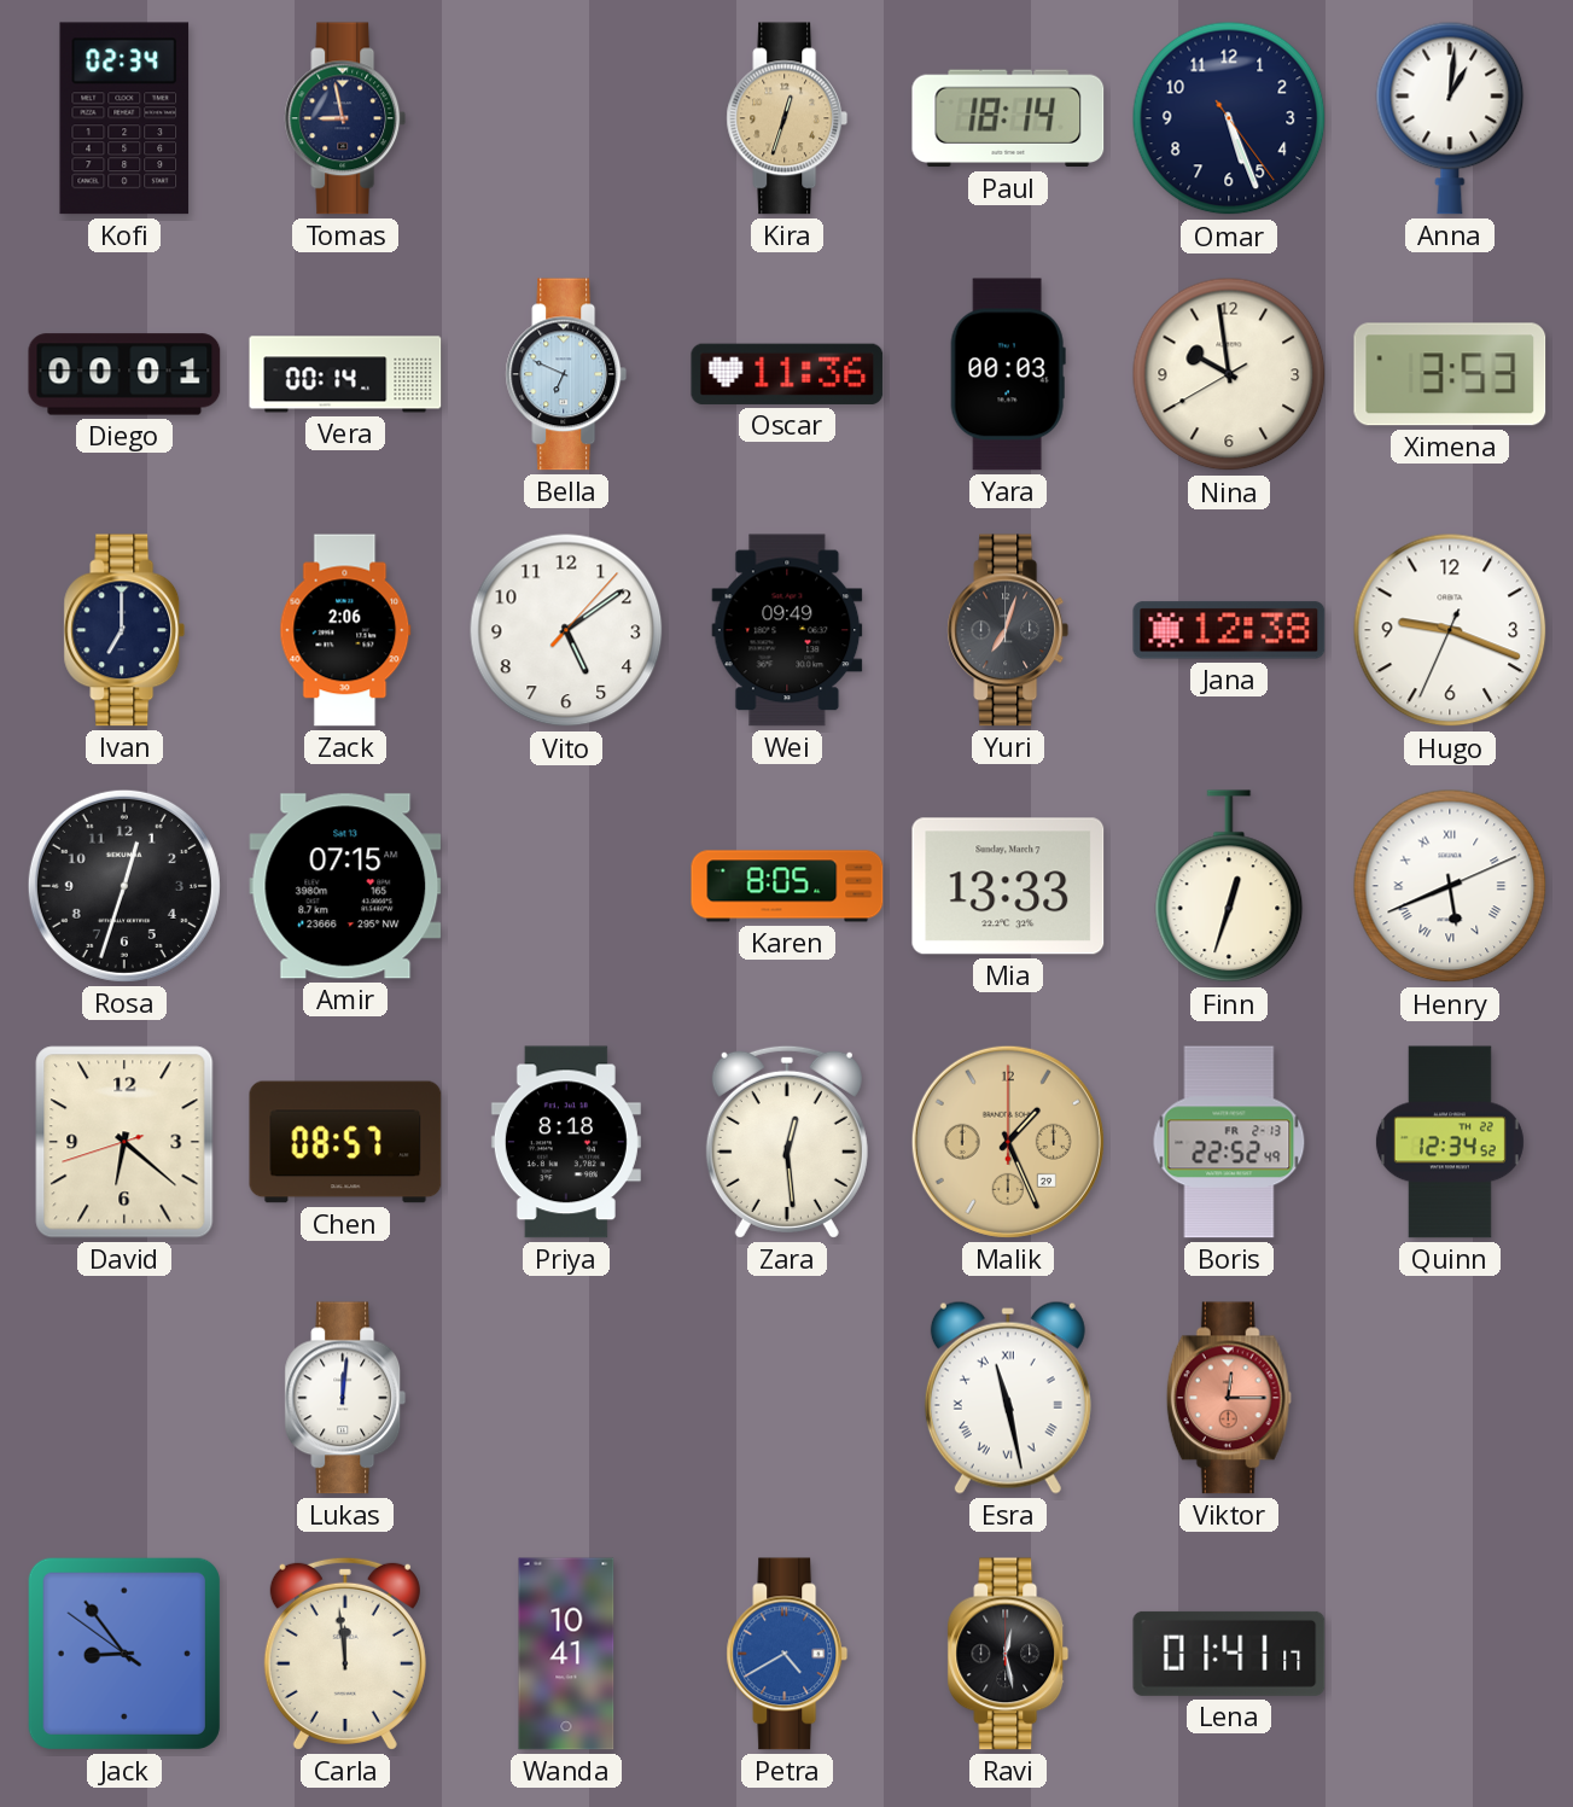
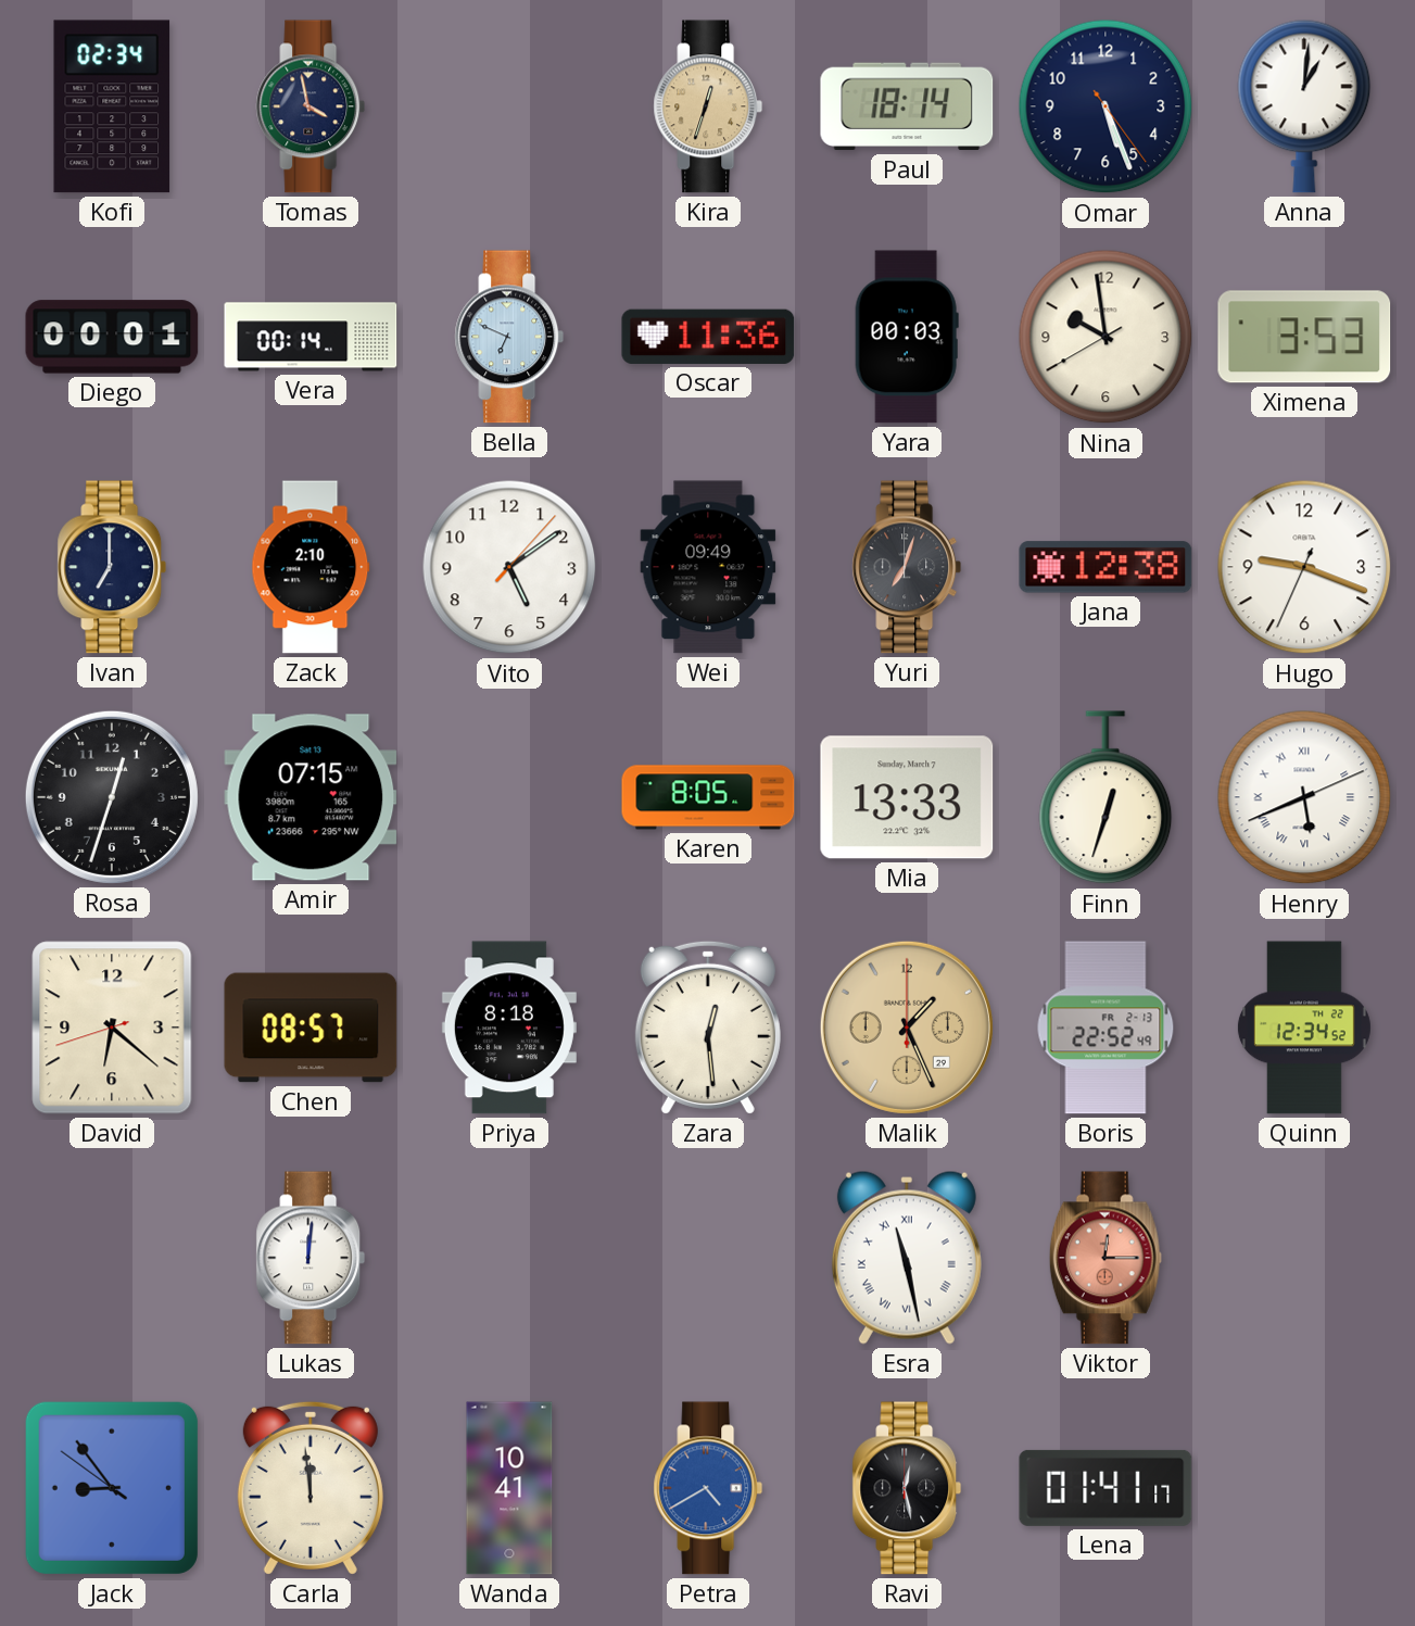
Tomas: 8:58 -> 3:58
Zack: 2:06 -> 2:10
